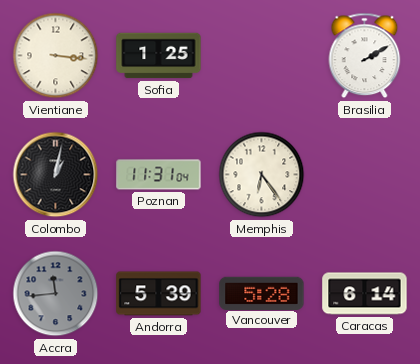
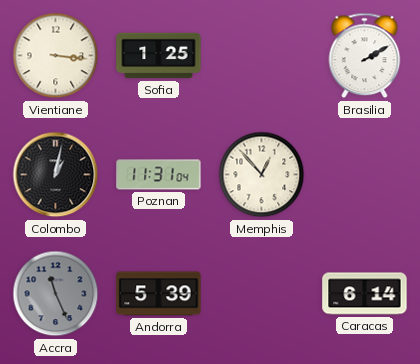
Memphis: 6:24 -> 12:53
Accra: 11:44 -> 11:26
Vancouver: 5:28 -> none
